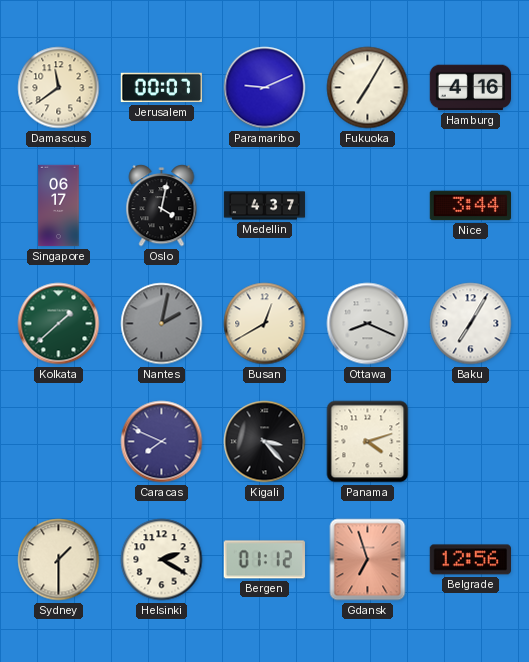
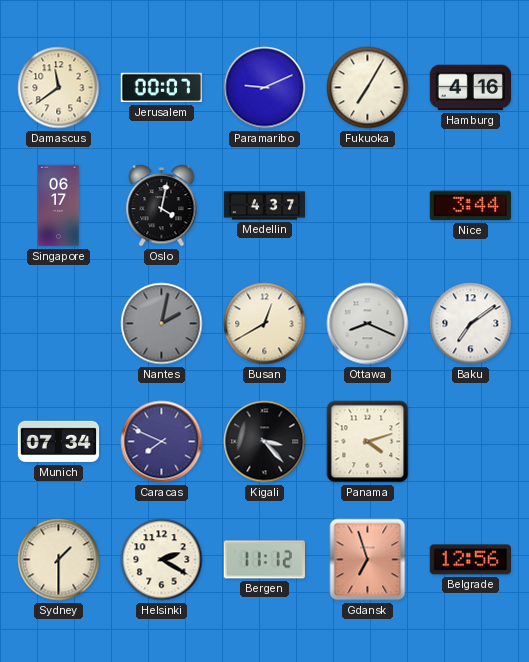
Kolkata: 1:38 -> none
Baku: 7:05 -> 7:09
Munich: none -> 07:34
Bergen: 01:12 -> 11:12
